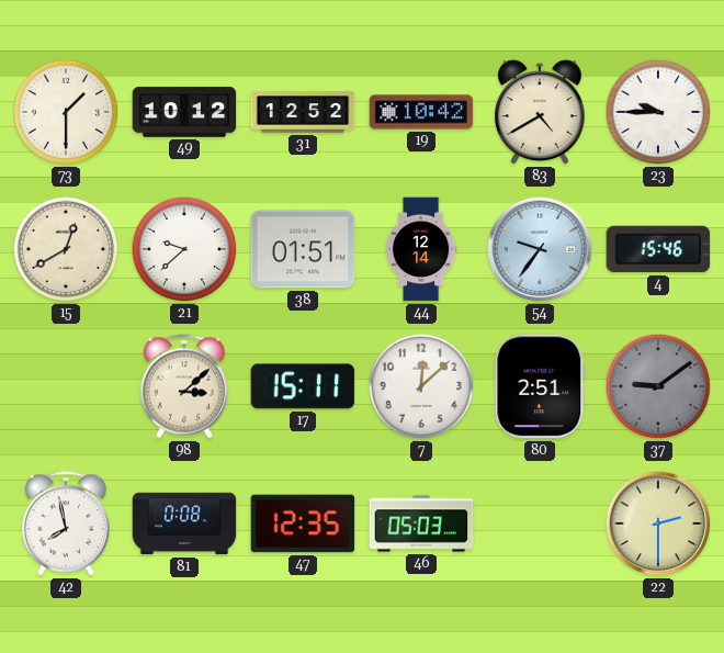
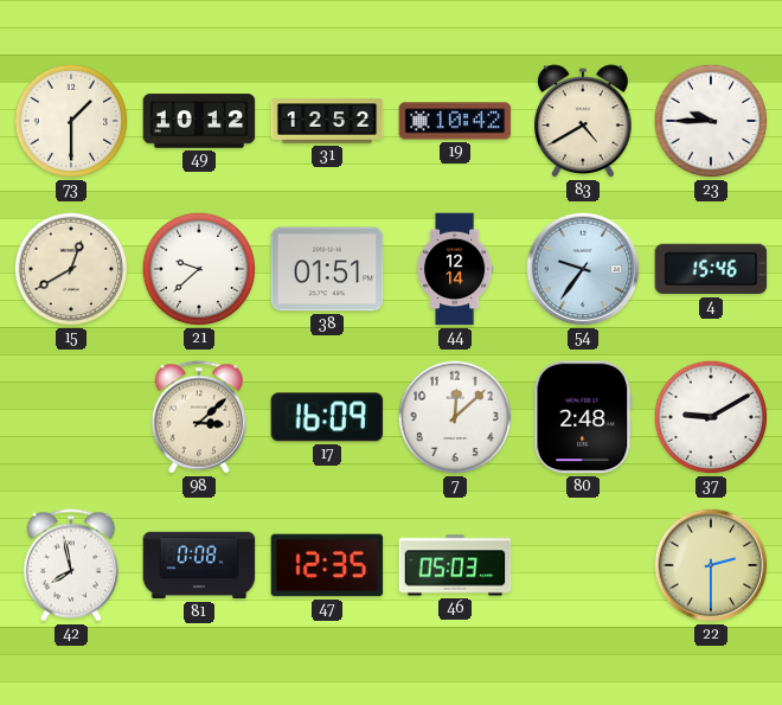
17: 15:11 -> 16:09
80: 2:51 -> 2:48
37: 9:09 -> 9:10
37 dial: grey -> white
